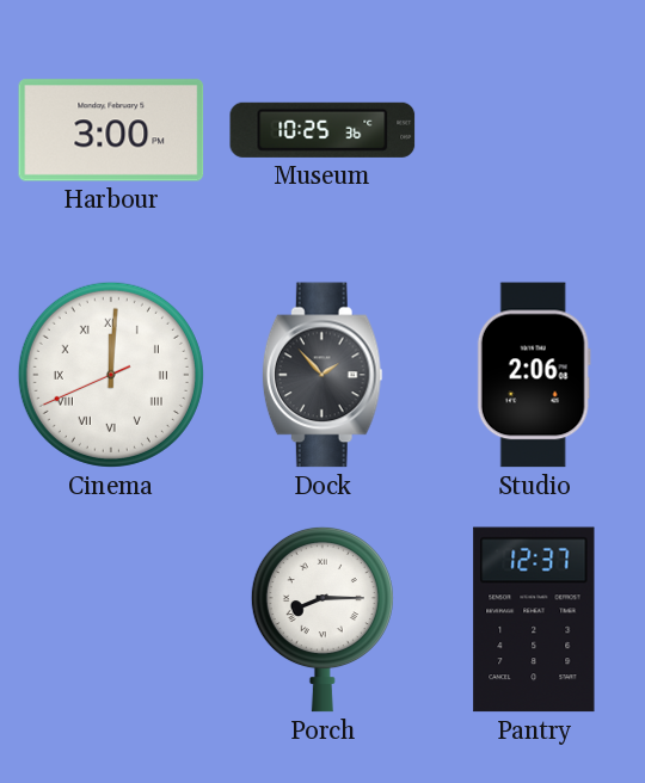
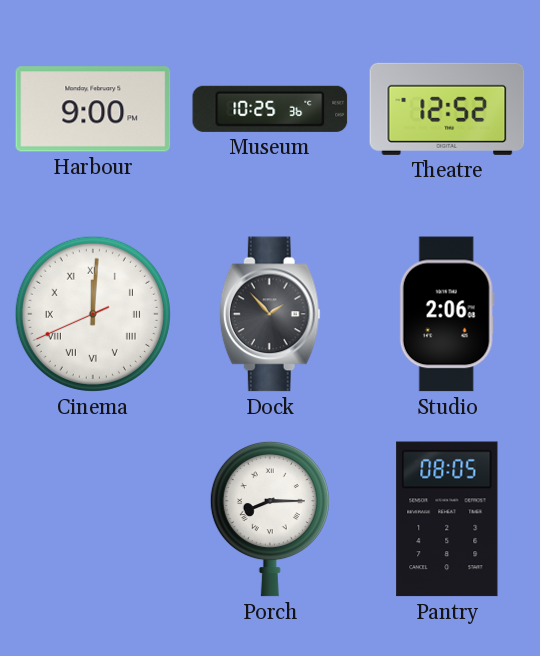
Harbour: 3:00 -> 9:00
Theatre: none -> 12:52
Pantry: 12:37 -> 08:05
